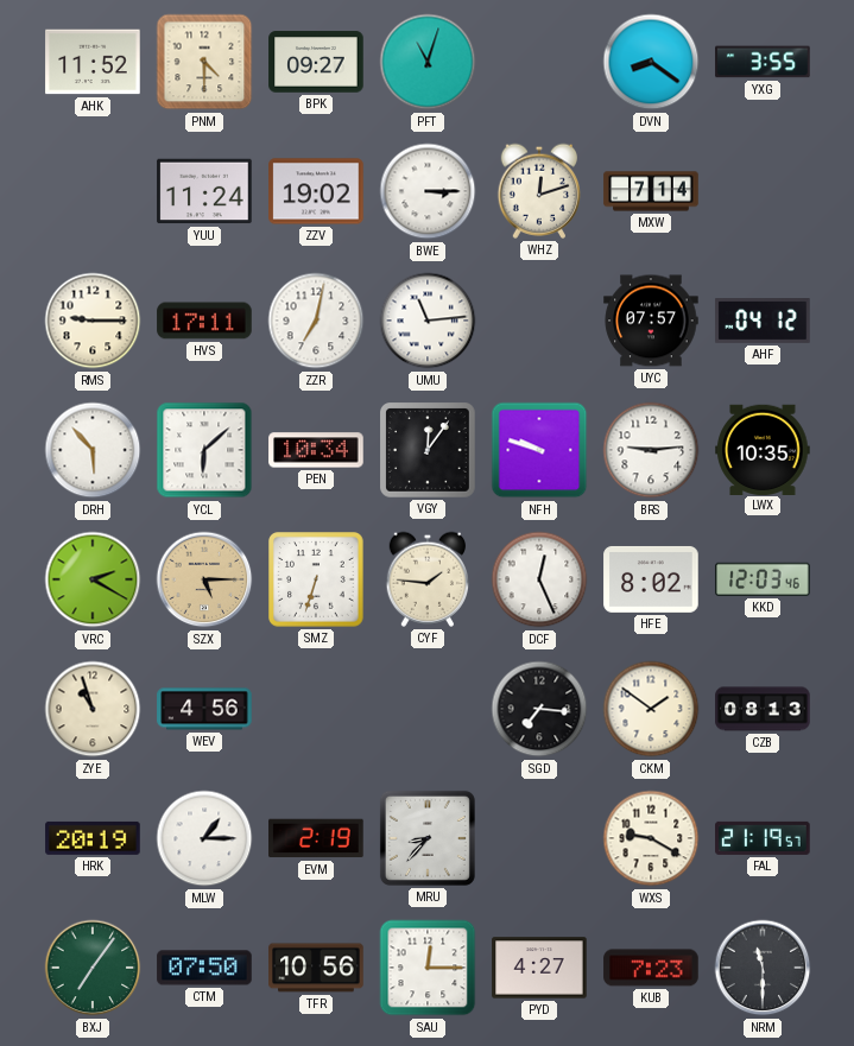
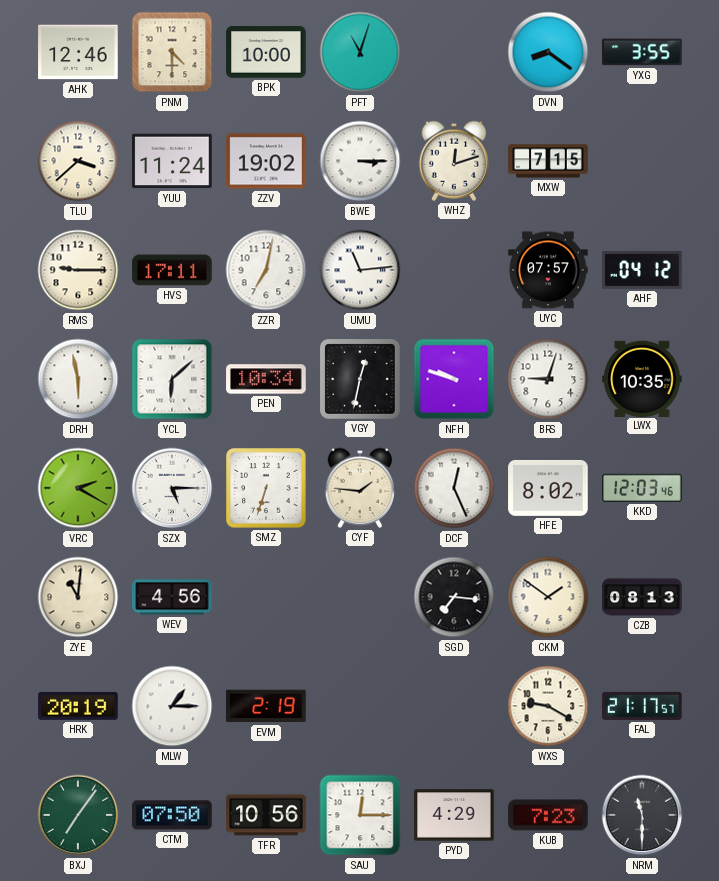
AHK: 11:52 -> 12:46
BPK: 09:27 -> 10:00
TLU: none -> 3:38
MXW: 7:14 -> 7:15
DRH: 5:53 -> 5:58
VGY: 12:06 -> 12:32
BRS: 9:14 -> 9:03
SZX dial: champagne -> white
ZYE: 10:57 -> 11:01
MRU: 8:37 -> none
FAL: 21:19 -> 21:17
PYD: 4:27 -> 4:29
